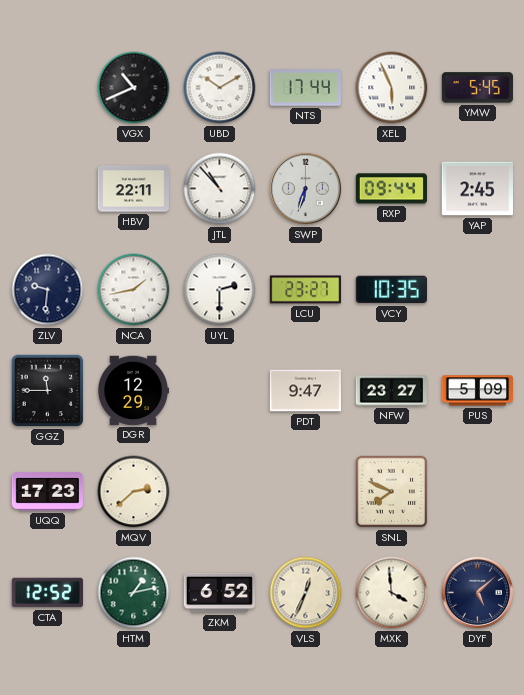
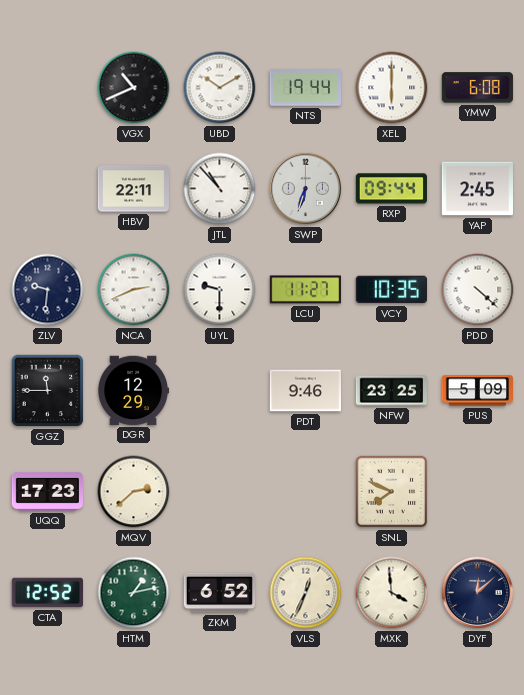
NTS: 17:44 -> 19:44
XEL: 5:56 -> 6:00
YMW: 5:45 -> 6:08
NCA: 1:43 -> 2:41
UYL: 2:30 -> 9:30
LCU: 23:27 -> 11:27
PDD: none -> 4:22
PDT: 9:47 -> 9:46
NFW: 23:27 -> 23:25
DYF: 5:08 -> 12:08
